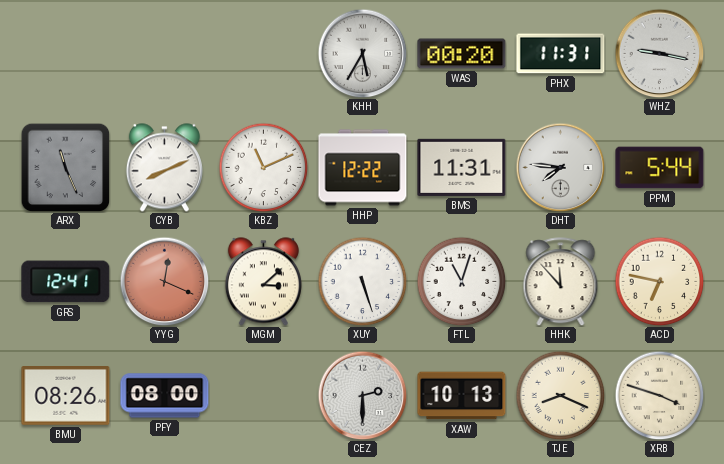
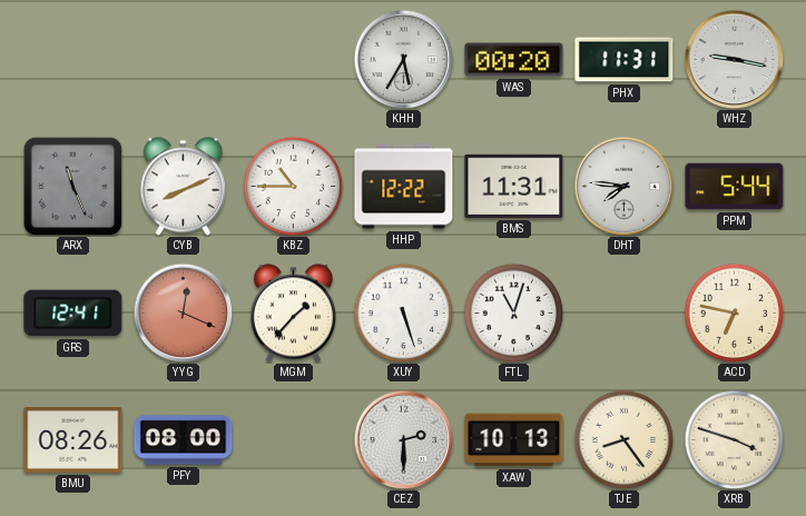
KBZ: 11:11 -> 10:45
MGM: 3:08 -> 1:37
HHK: 11:53 -> none
TJE: 8:19 -> 8:24
